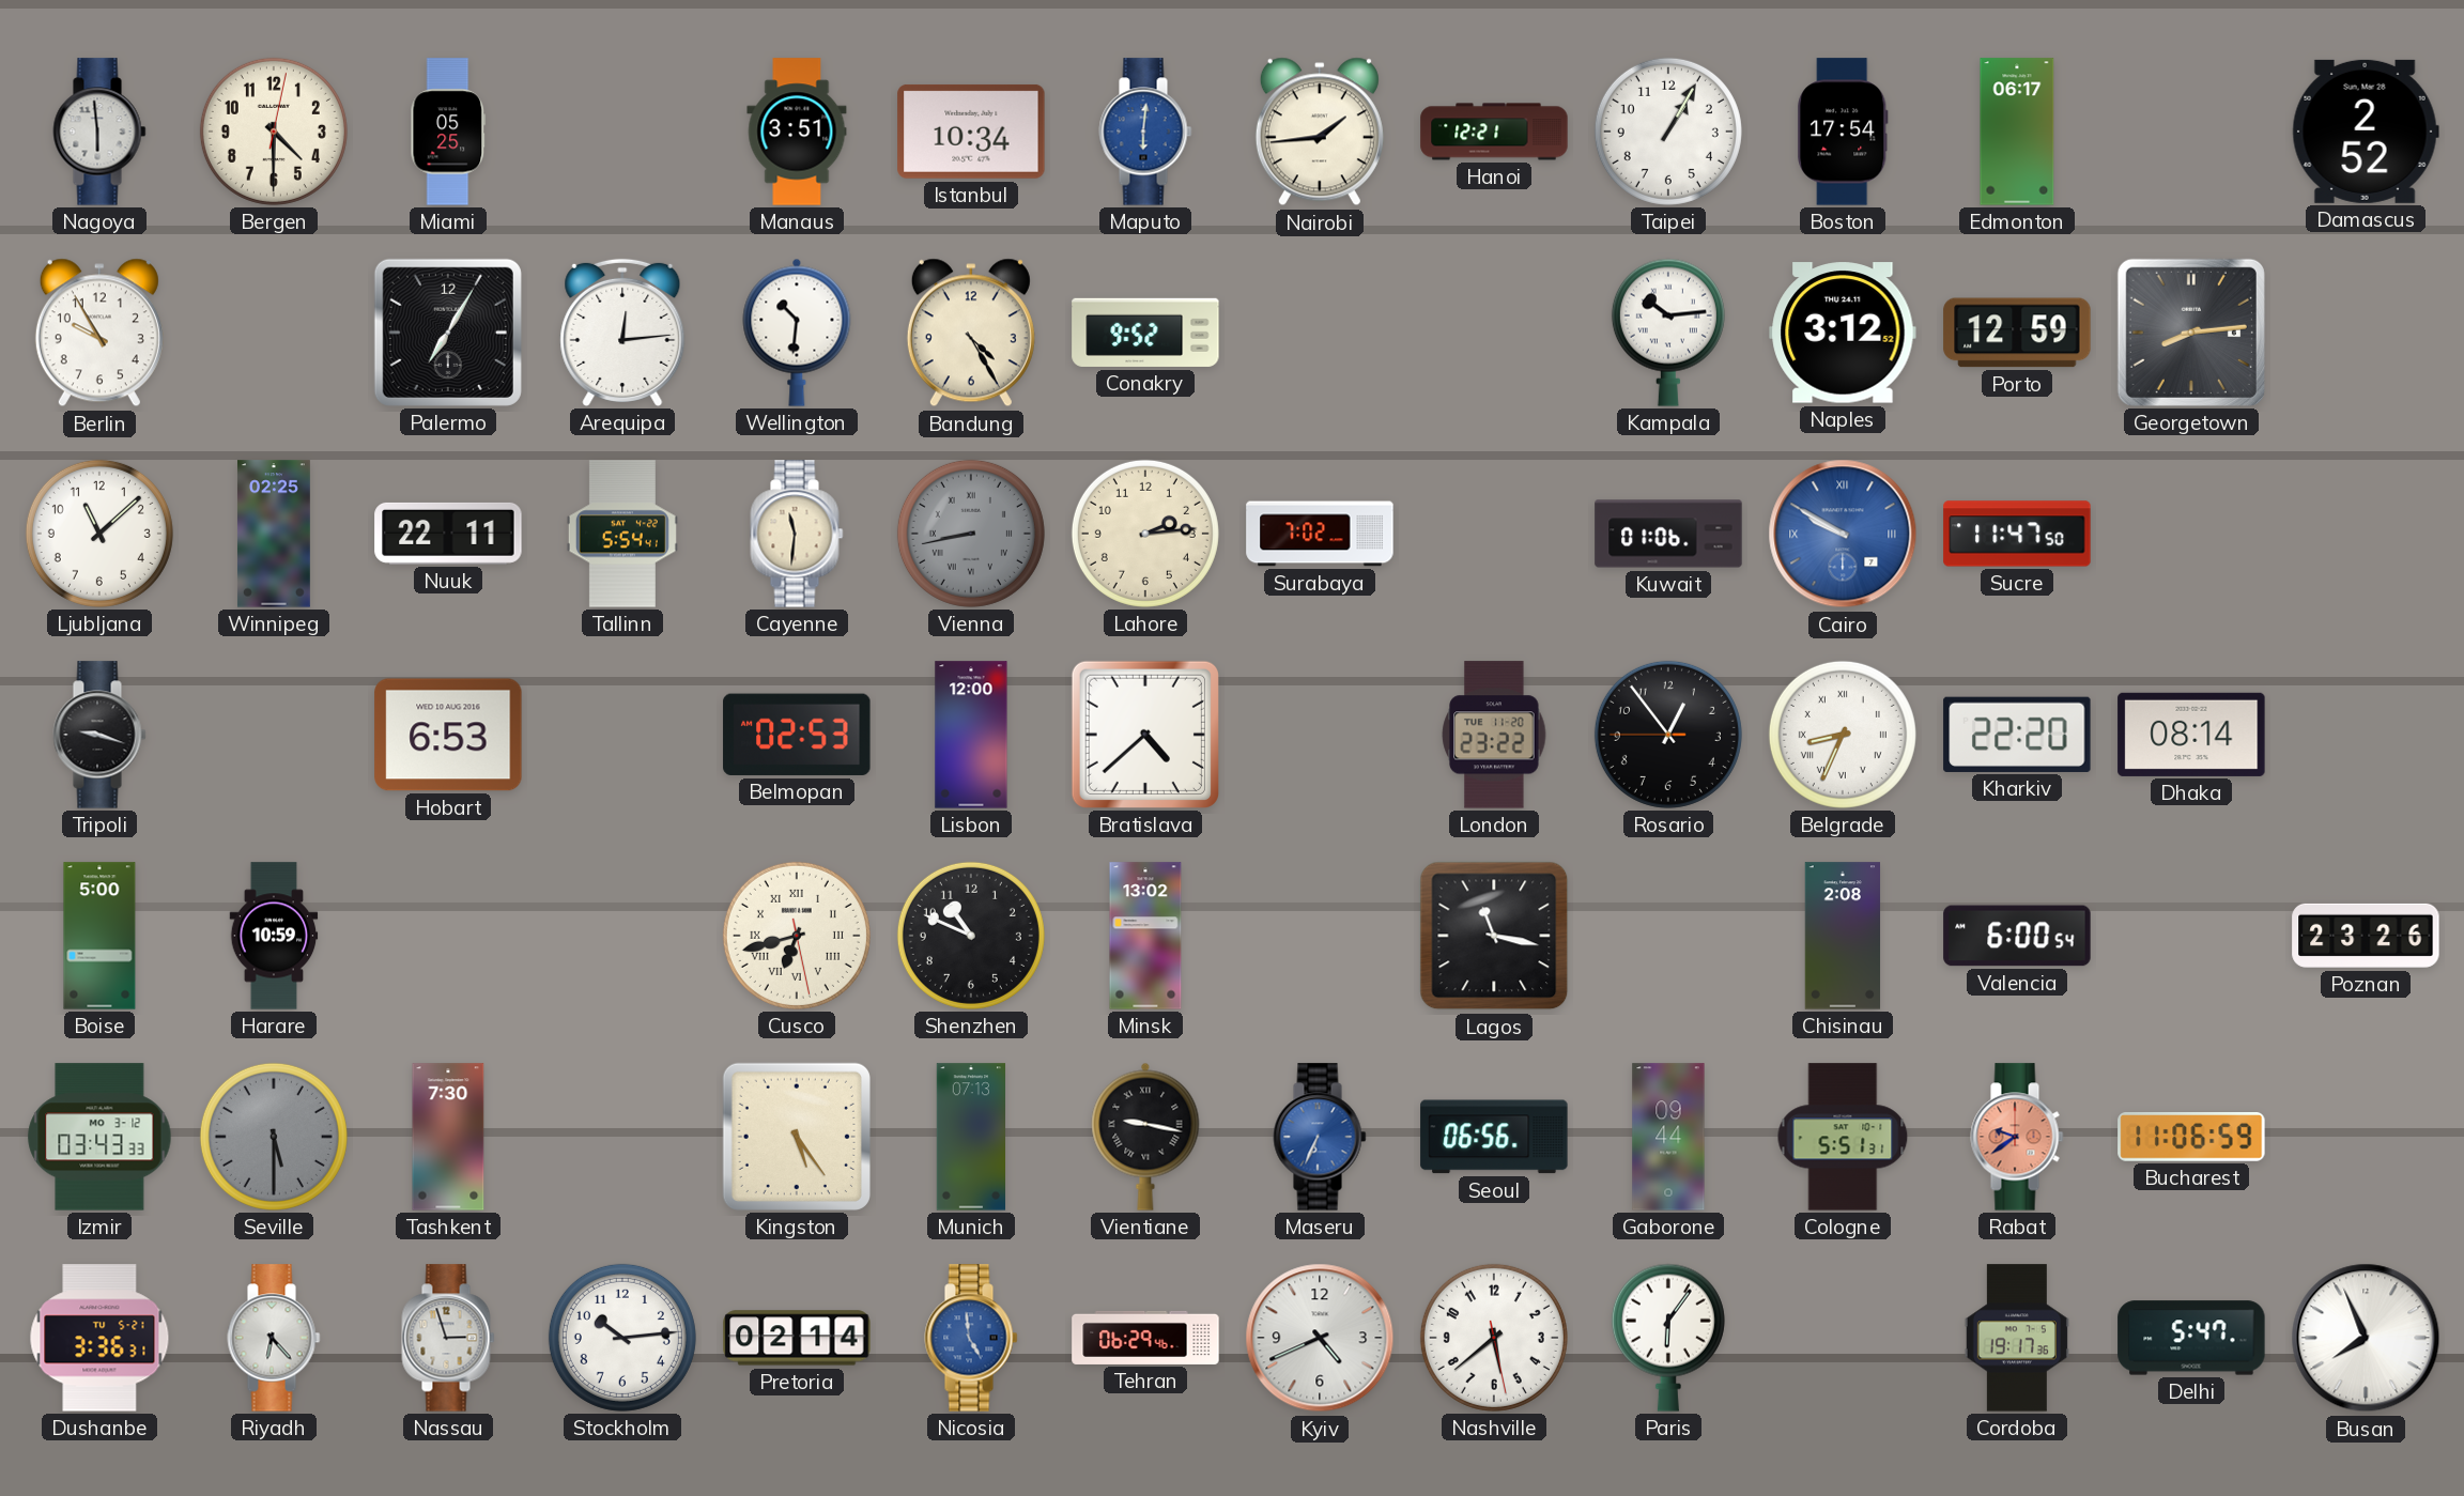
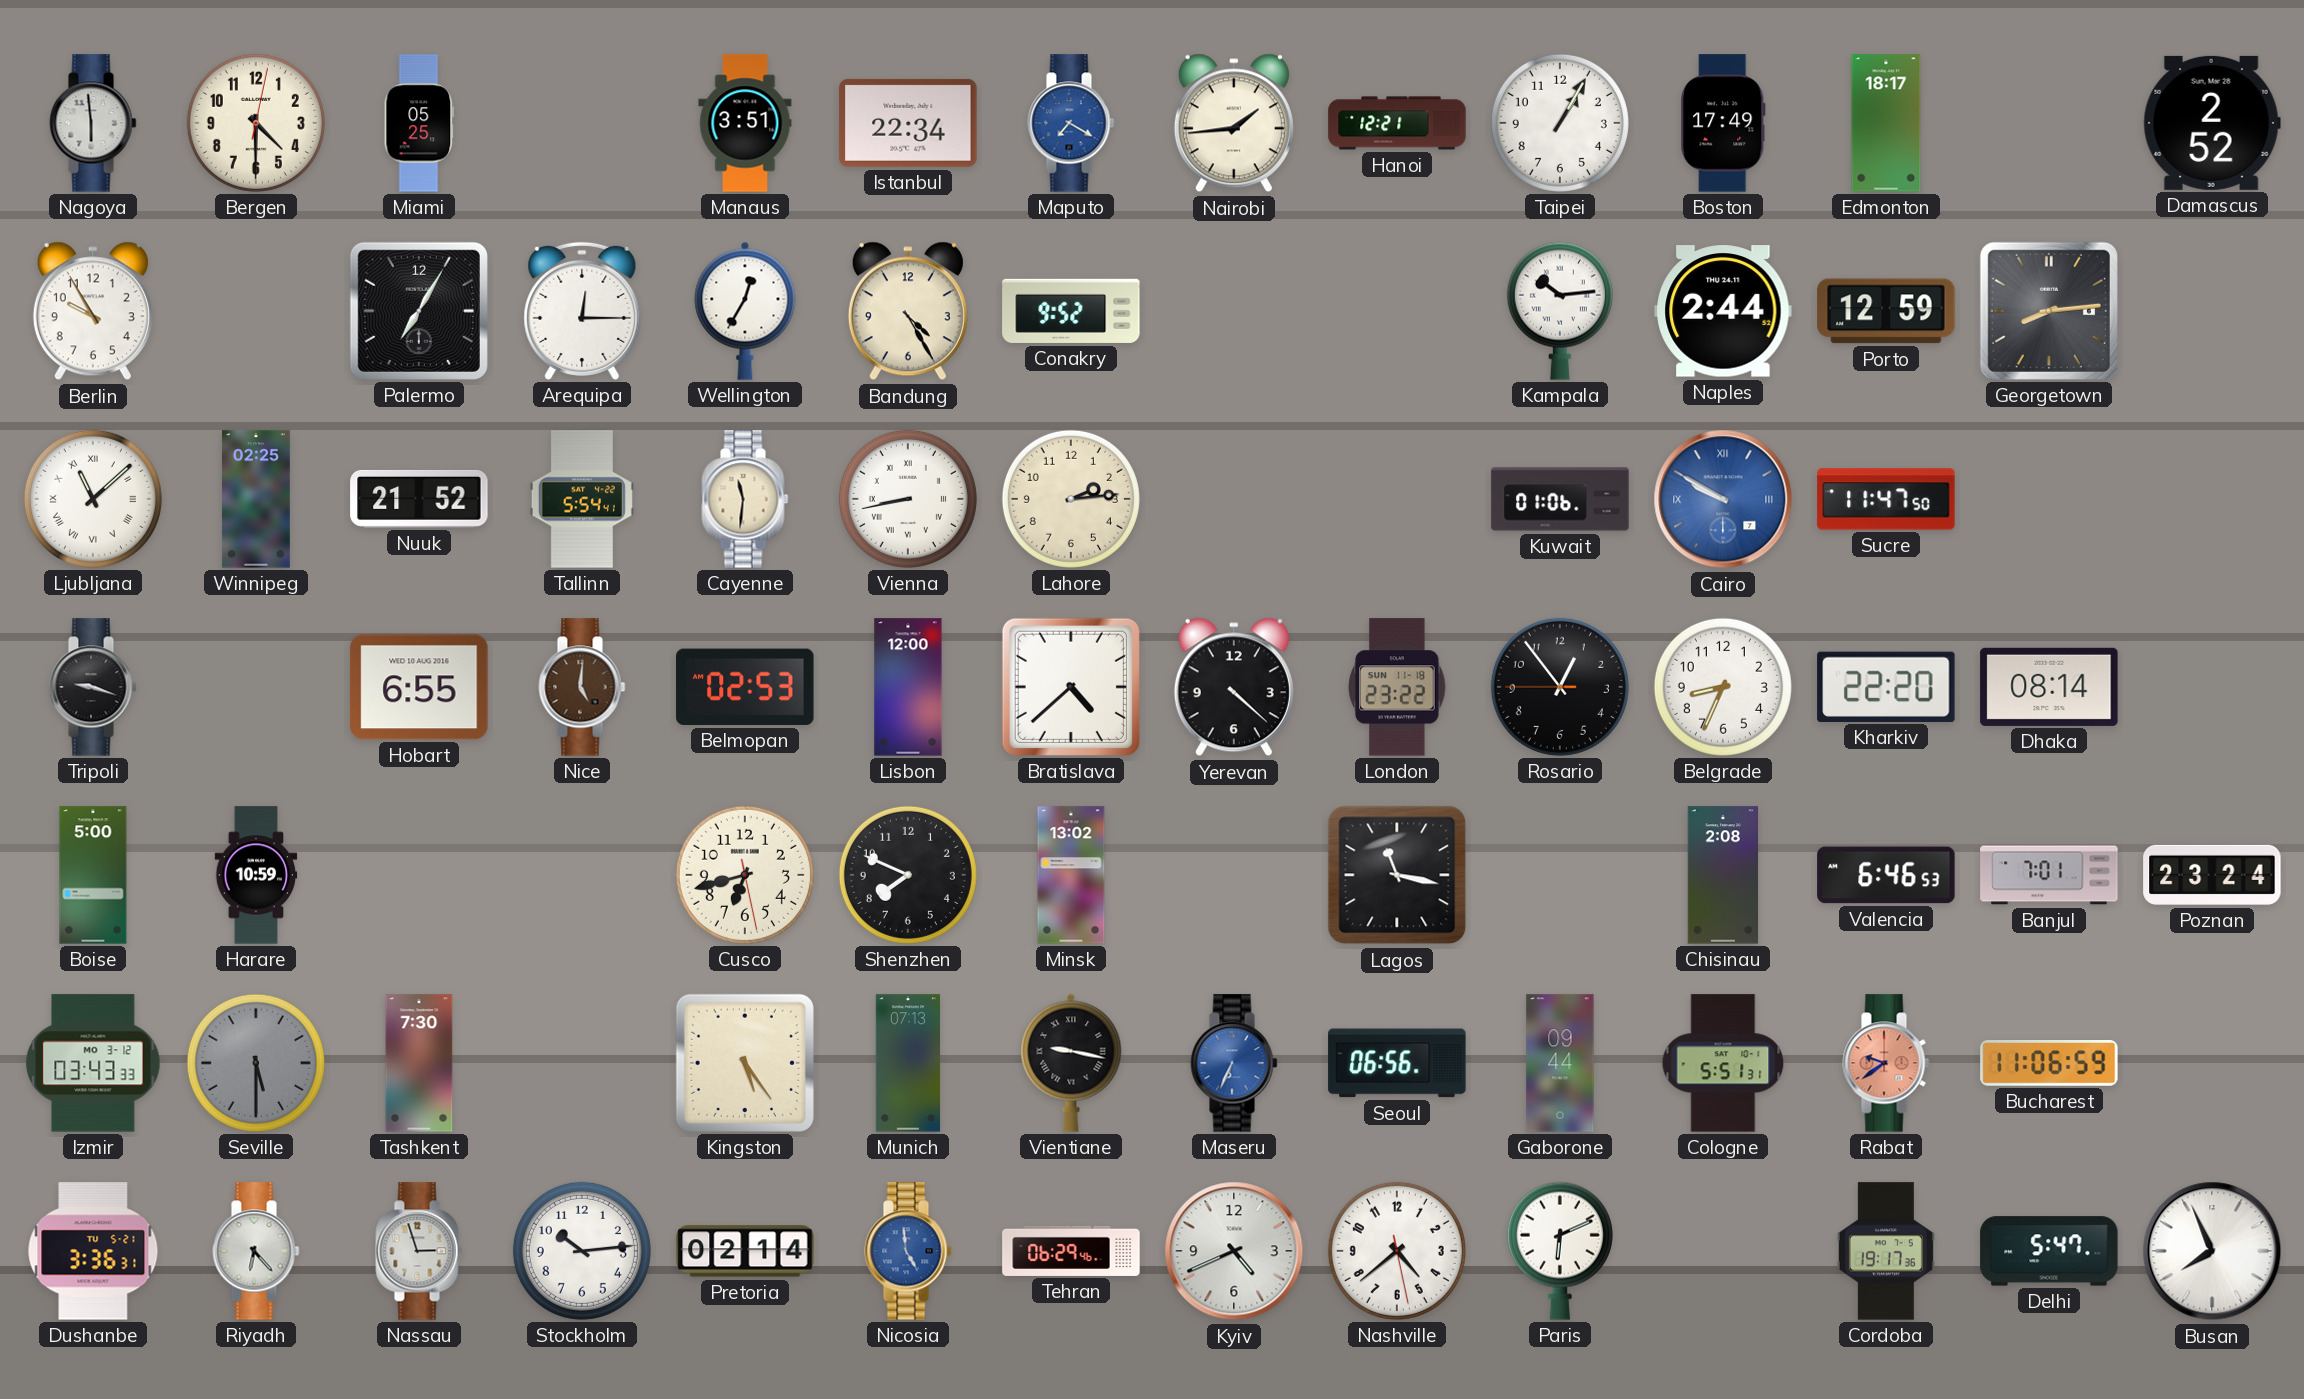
Istanbul: 10:34 -> 22:34
Maputo: 6:01 -> 7:20
Boston: 17:54 -> 17:49
Edmonton: 06:17 -> 18:17
Arequipa: 12:14 -> 12:15
Wellington: 10:31 -> 12:35
Naples: 3:12 -> 2:44
Ljubljana numerals: Arabic -> Roman
Nuuk: 22:11 -> 21:52
Vienna dial: grey -> white
Surabaya: 7:02 -> none
Hobart: 6:53 -> 6:55
Nice: none -> 5:01
Yerevan: none -> 4:22
London date: TUE 11-20 -> SUN 11-18
Belgrade numerals: Roman -> Arabic
Cusco numerals: Roman -> Arabic
Shenzhen: 10:49 -> 7:49
Valencia: 6:00 -> 6:46
Banjul: none -> 7:01
Poznan: 23:26 -> 23:24
Nashville: 5:38 -> 4:38
Paris: 6:06 -> 6:11
